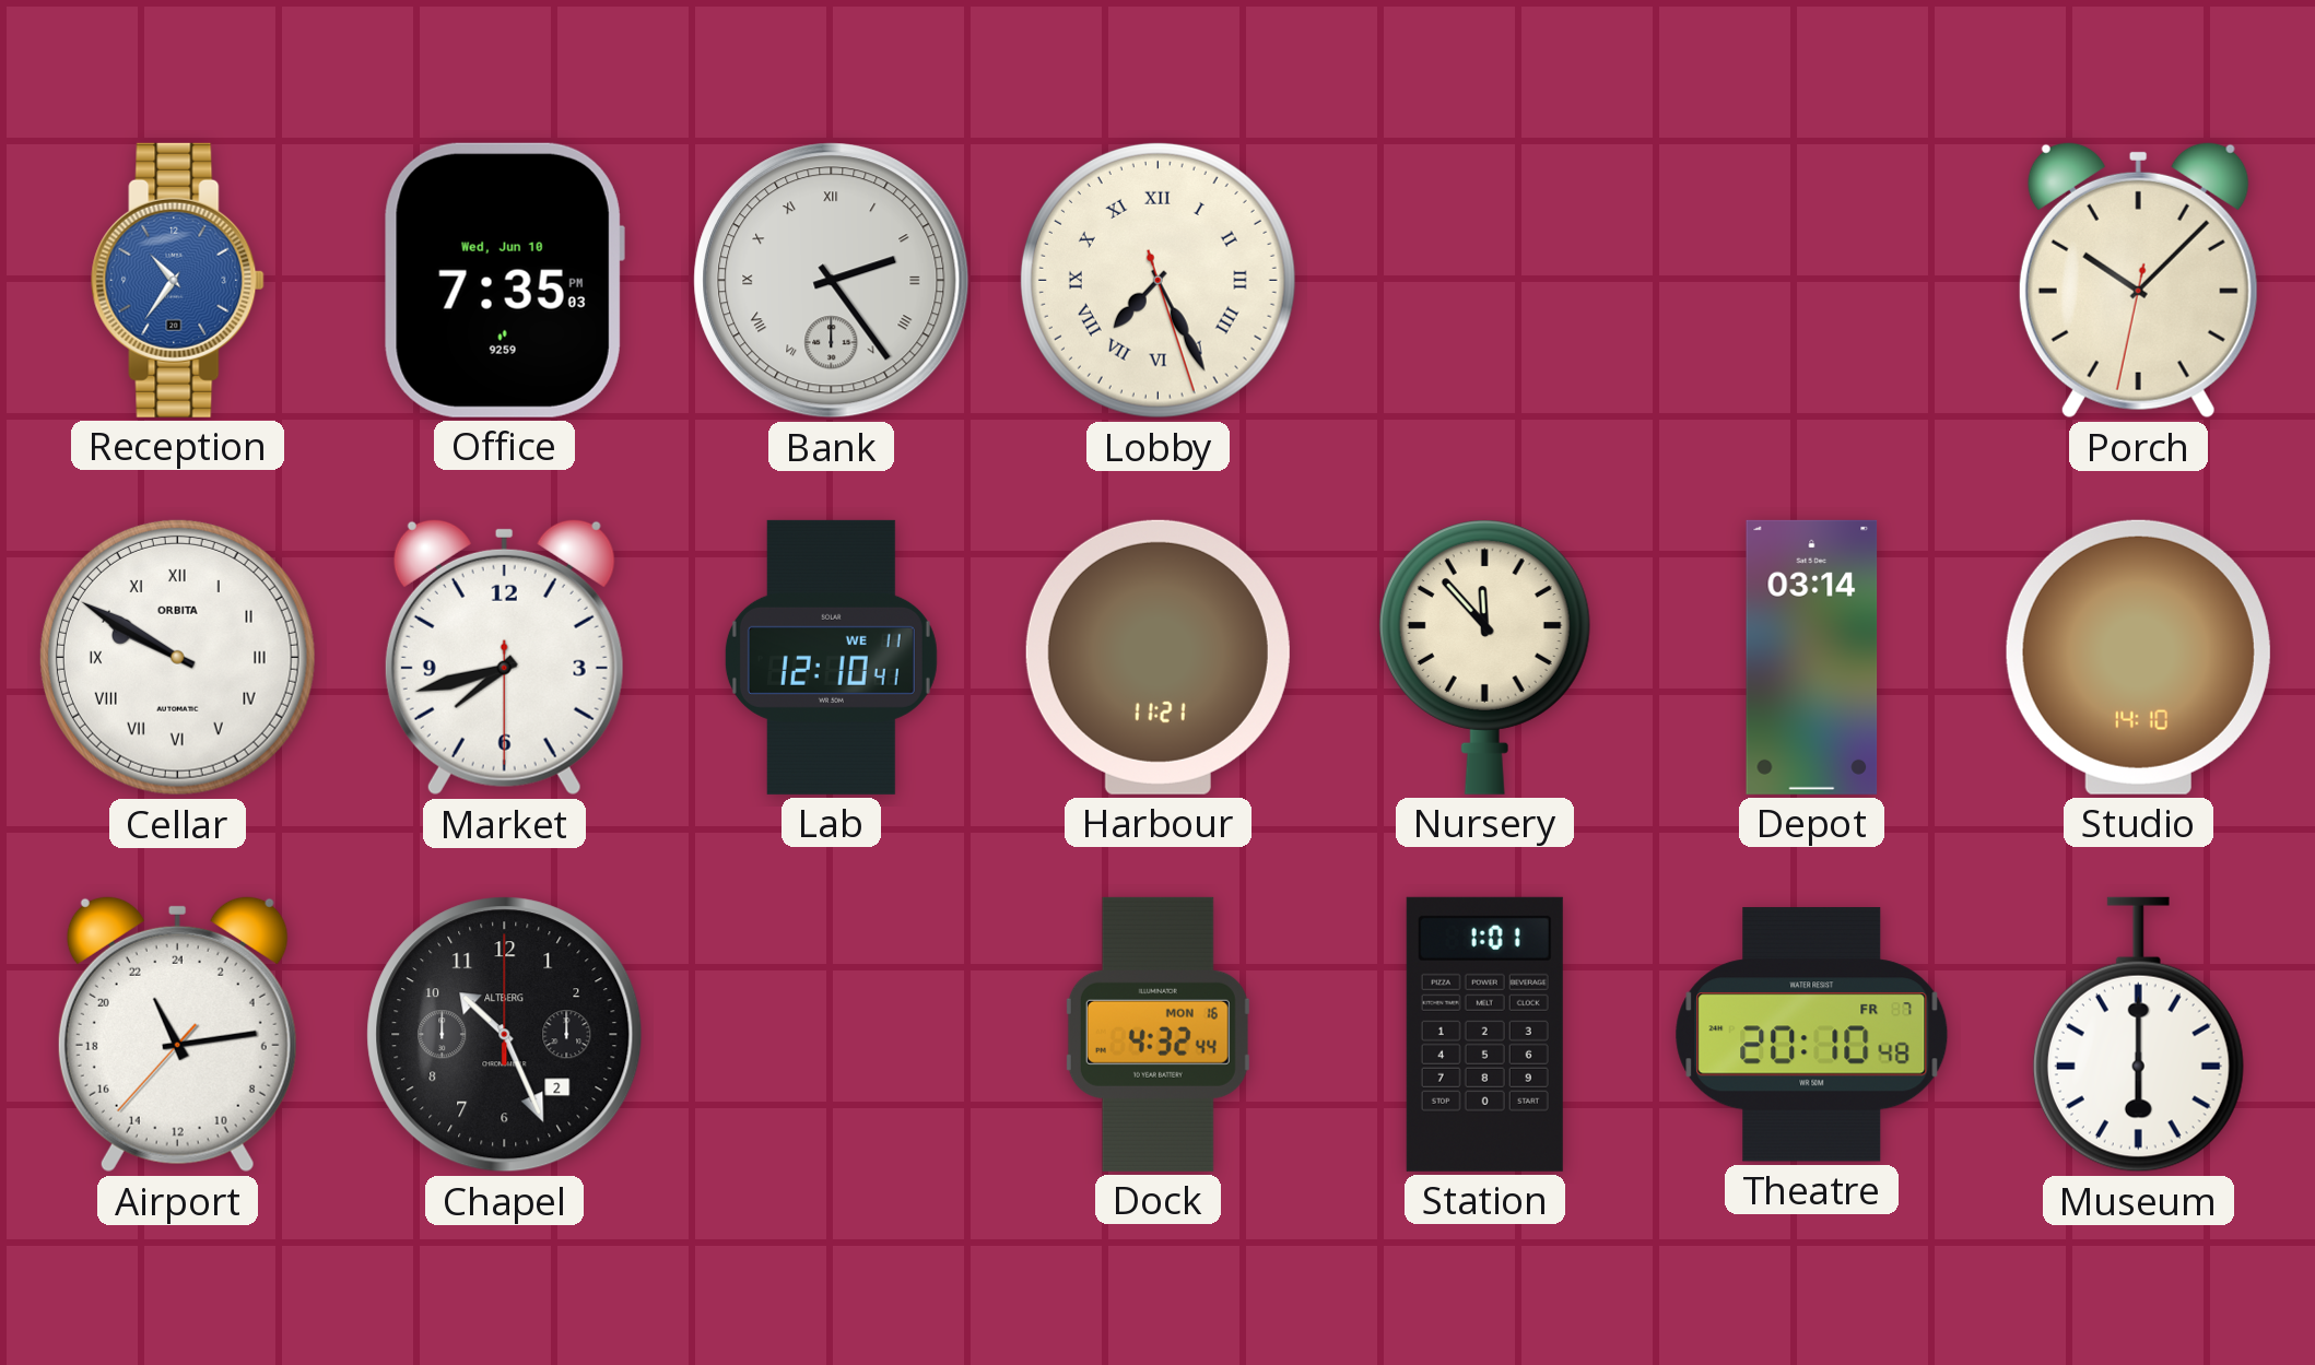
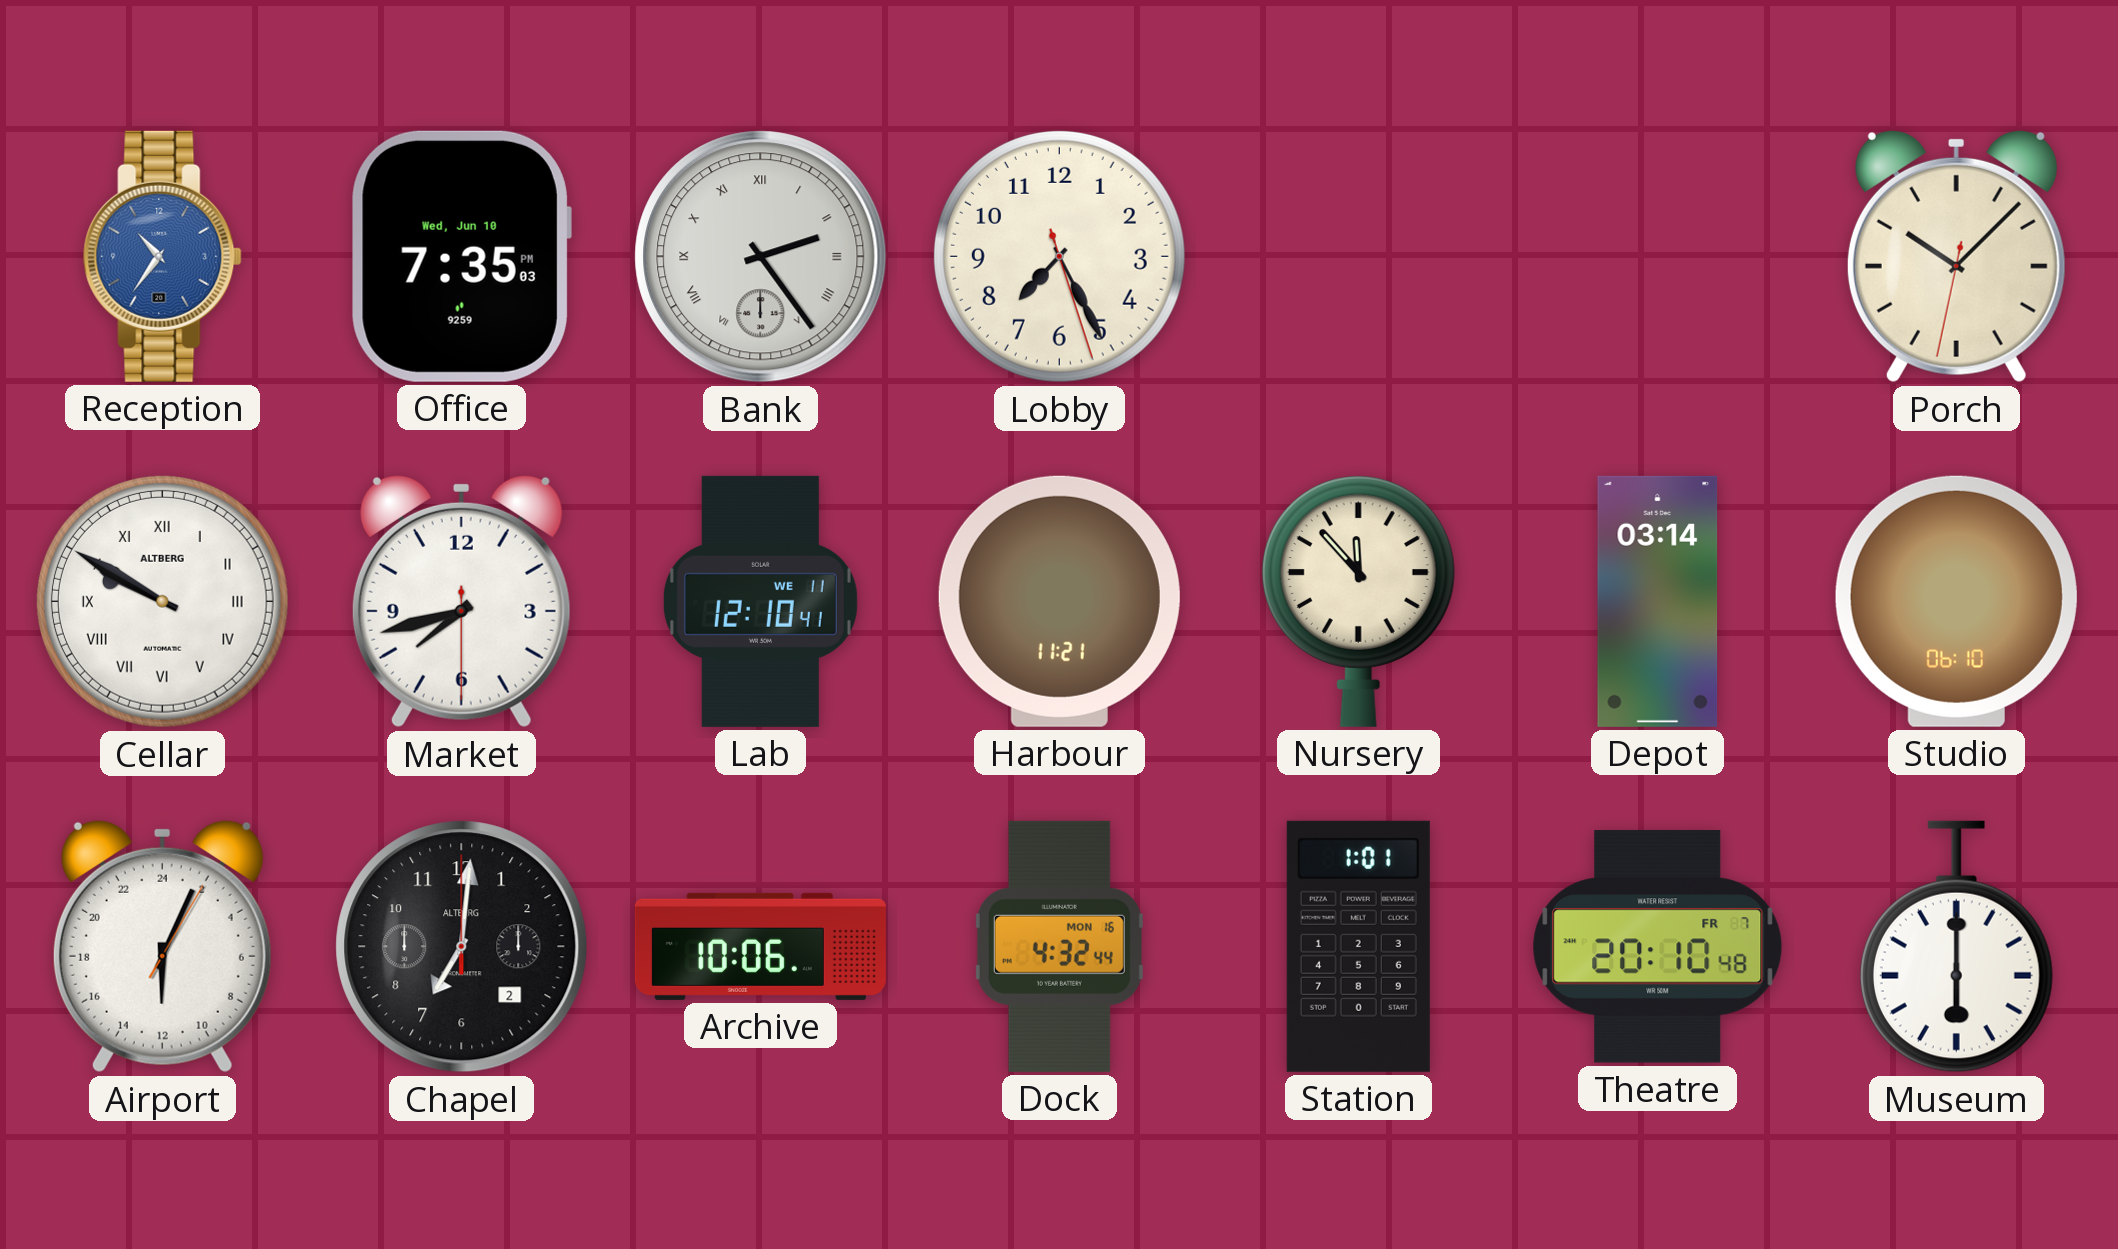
Lobby numerals: Roman -> Arabic
Cellar brand: ORBITA -> ALTBERG
Studio: 14:10 -> 06:10
Airport: 22:13 -> 12:04
Chapel: 10:26 -> 7:01
Archive: none -> 10:06
